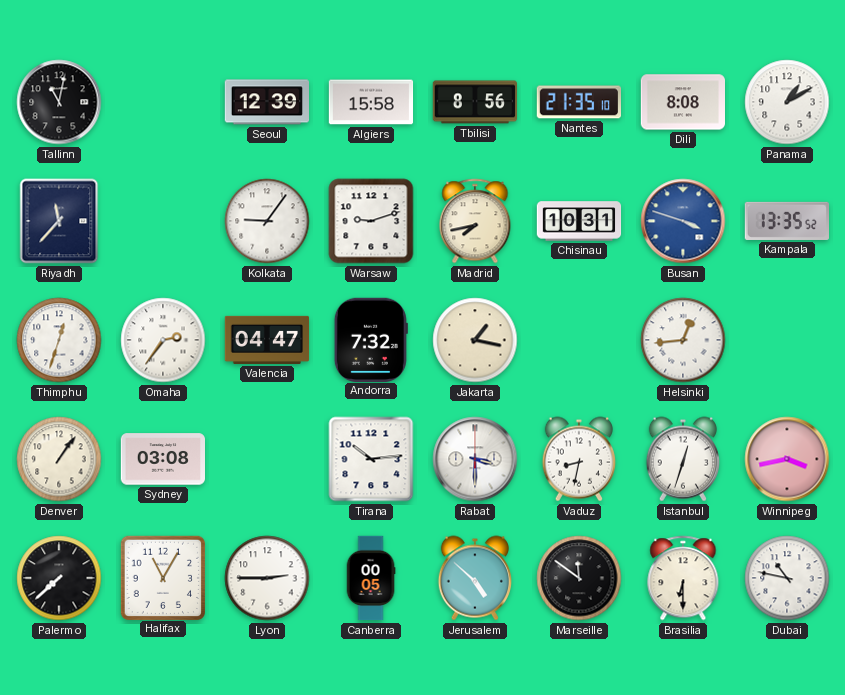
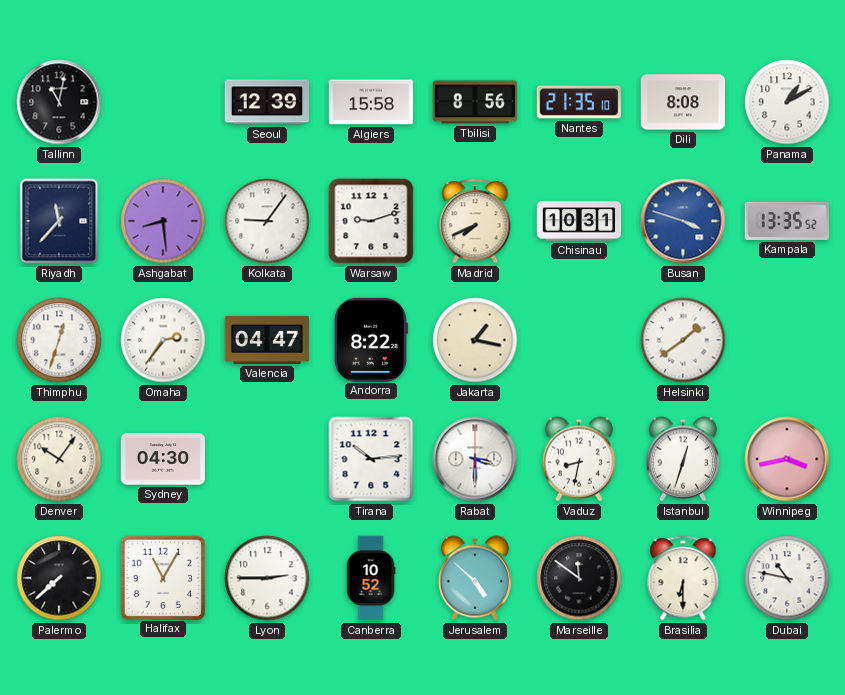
Ashgabat: none -> 8:29
Madrid: 7:43 -> 7:41
Andorra: 7:32 -> 8:22
Helsinki: 12:44 -> 1:39
Denver: 1:06 -> 10:06
Sydney: 03:08 -> 04:30
Canberra: 00:05 -> 10:52
